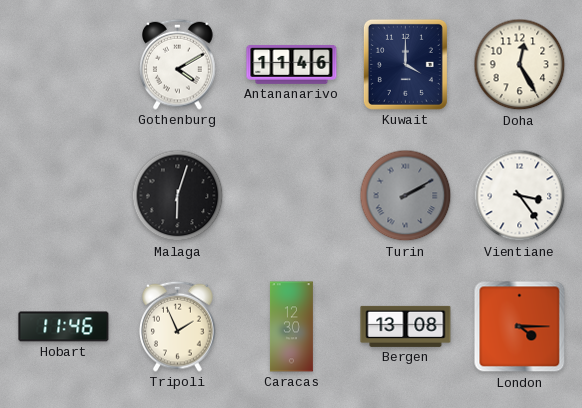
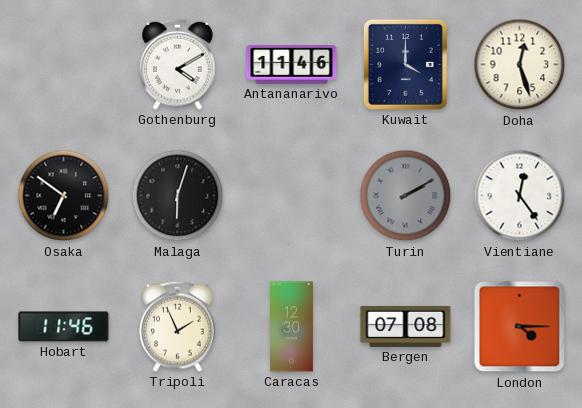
Doha: 12:25 -> 12:27
Osaka: none -> 6:51
Vientiane: 3:24 -> 12:24
Bergen: 13:08 -> 07:08
